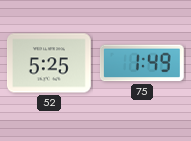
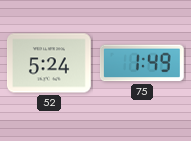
52: 5:25 -> 5:24
